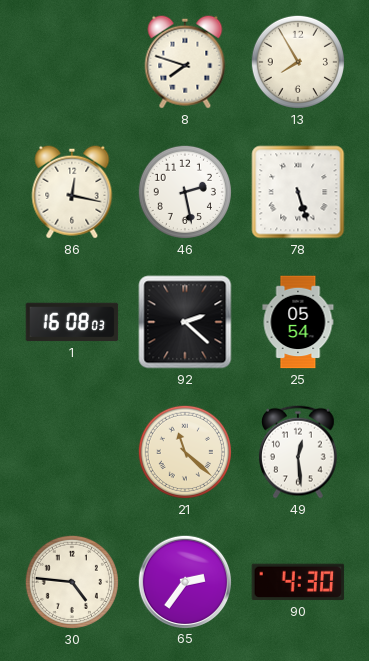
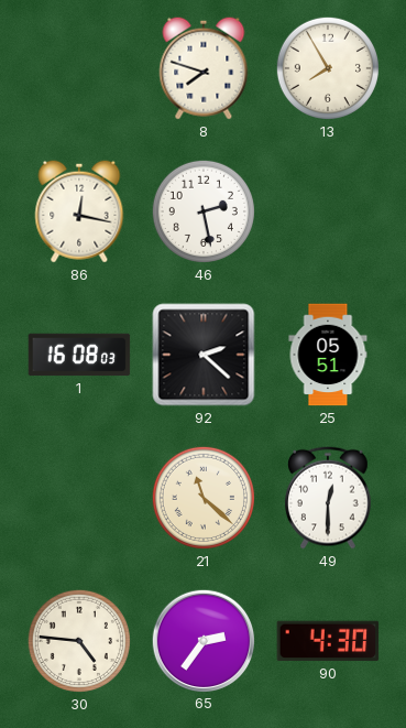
78: 5:27 -> none
25: 05:54 -> 05:51
49: 12:29 -> 12:30
